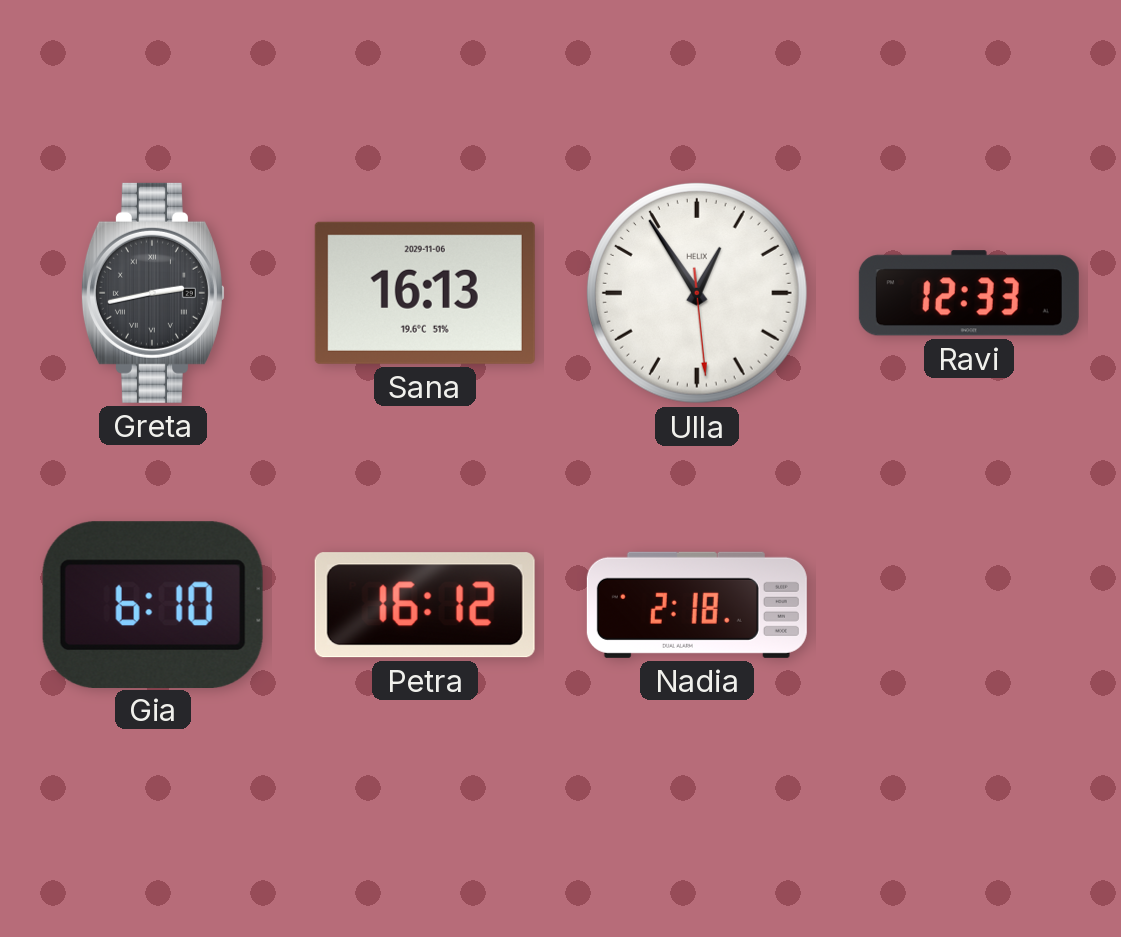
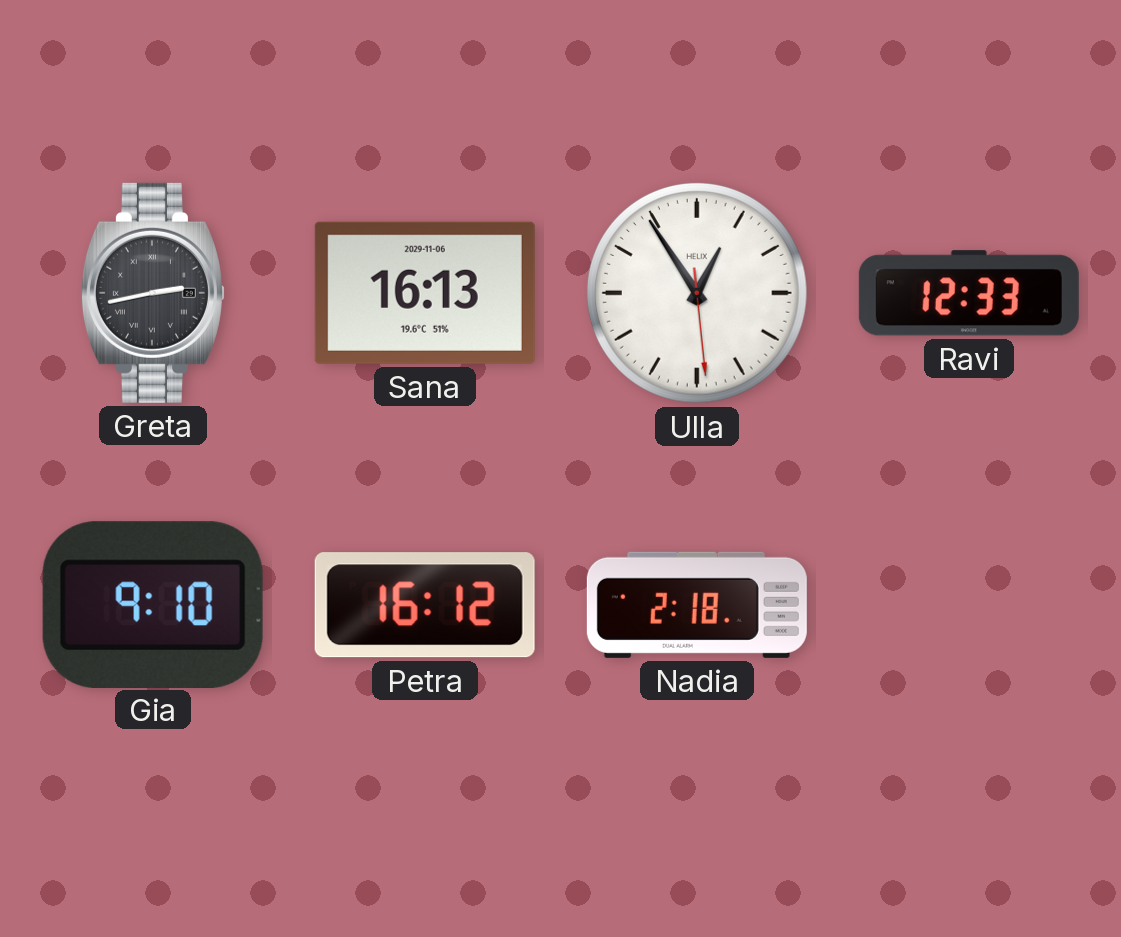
Gia: 6:10 -> 9:10
